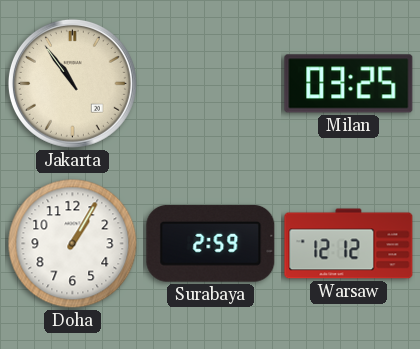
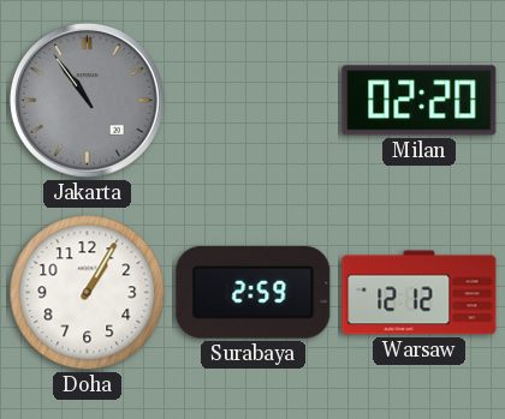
Jakarta dial: cream -> grey
Milan: 03:25 -> 02:20
